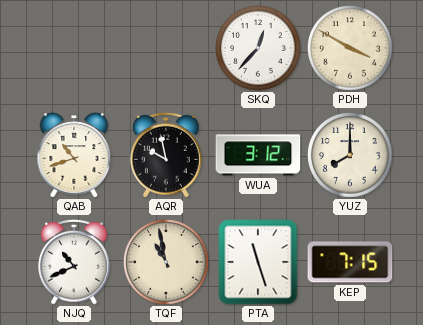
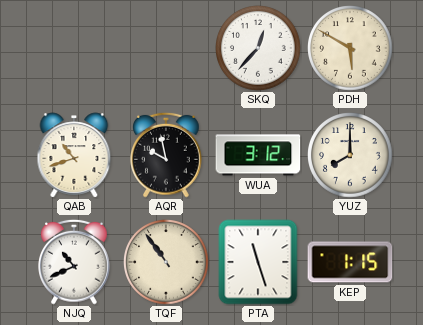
PDH: 3:50 -> 5:50
TQF: 10:58 -> 10:54
KEP: 7:15 -> 1:15
